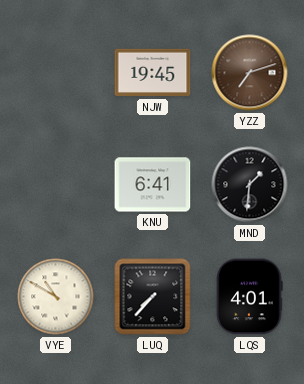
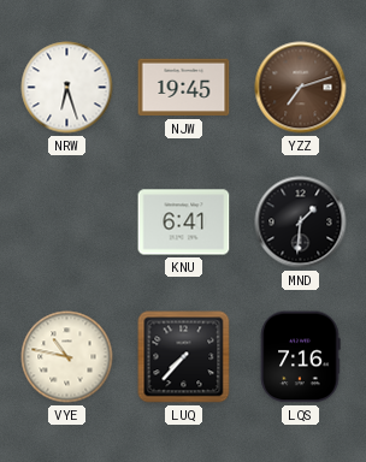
NRW: none -> 6:27
VYE: 10:50 -> 10:47
LQS: 4:01 -> 7:16
